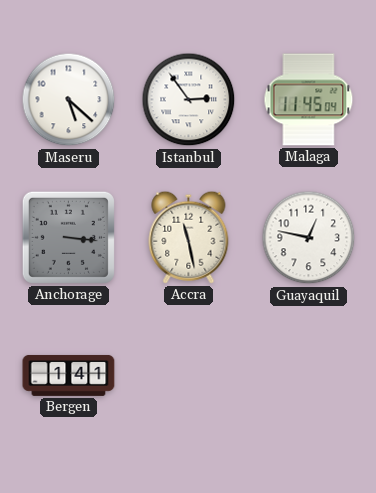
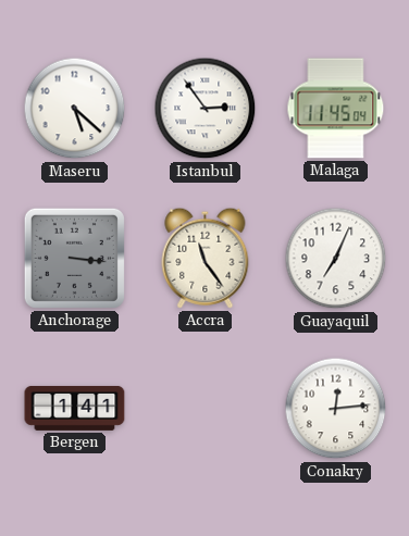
Accra: 11:28 -> 11:24
Guayaquil: 12:47 -> 7:04
Conakry: none -> 12:14
